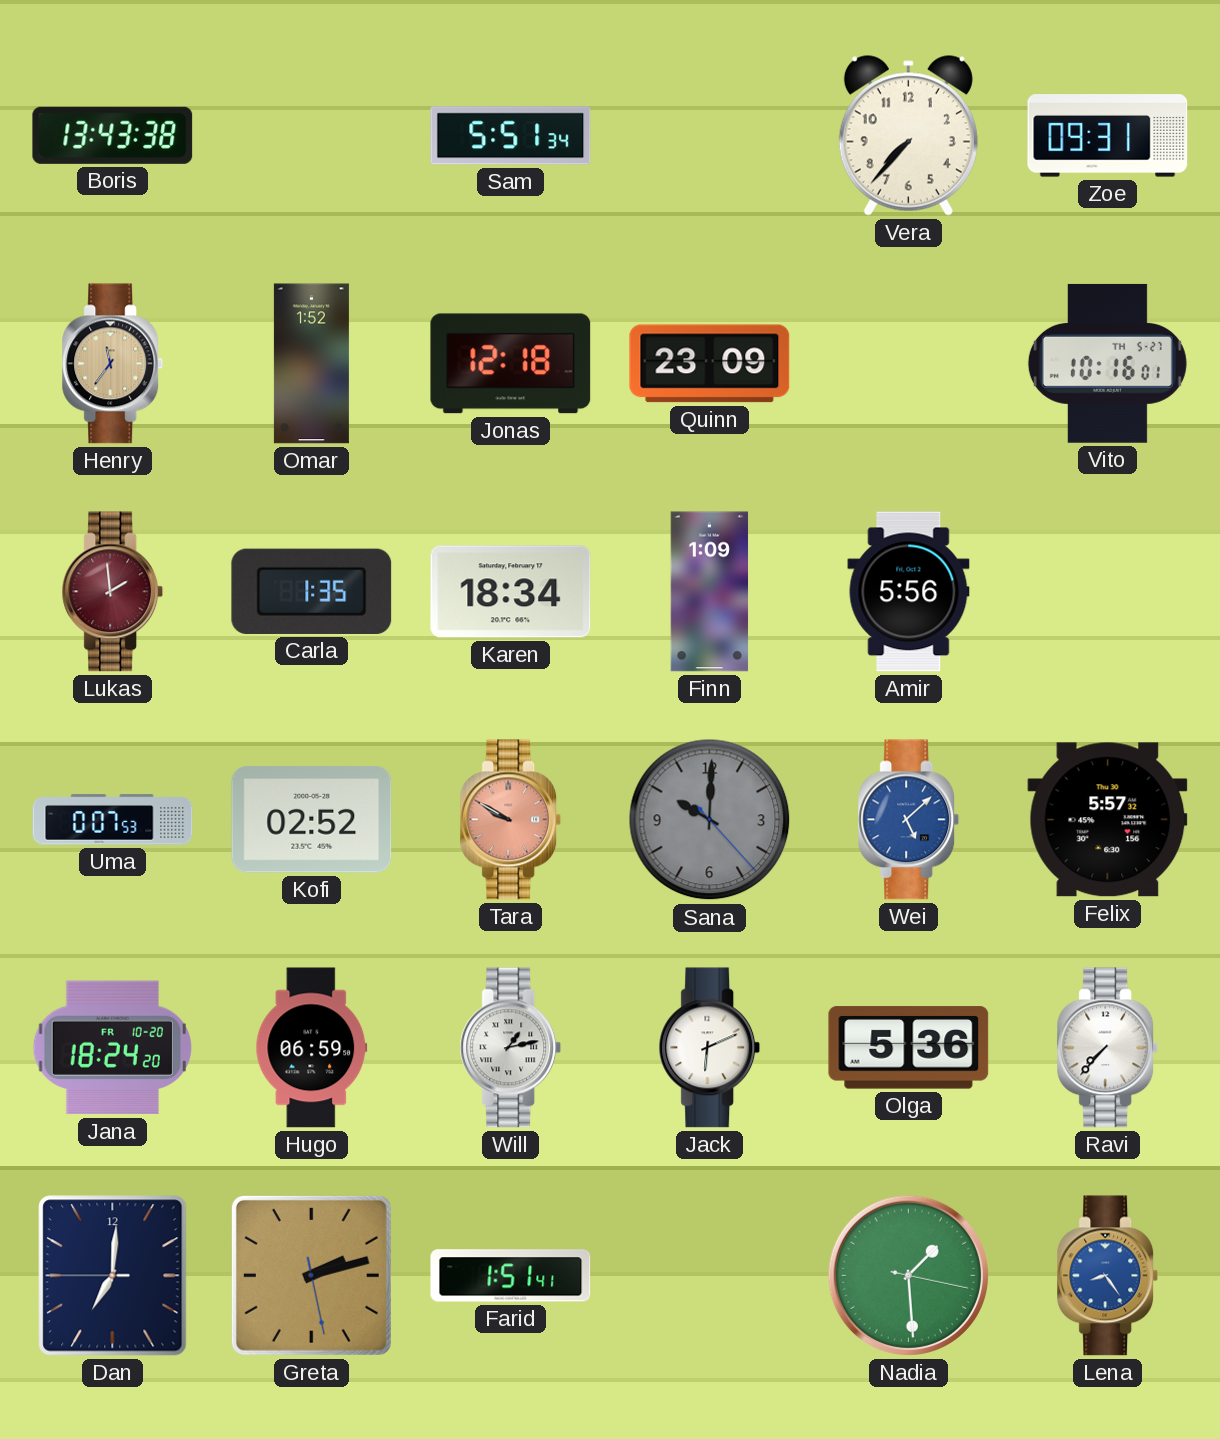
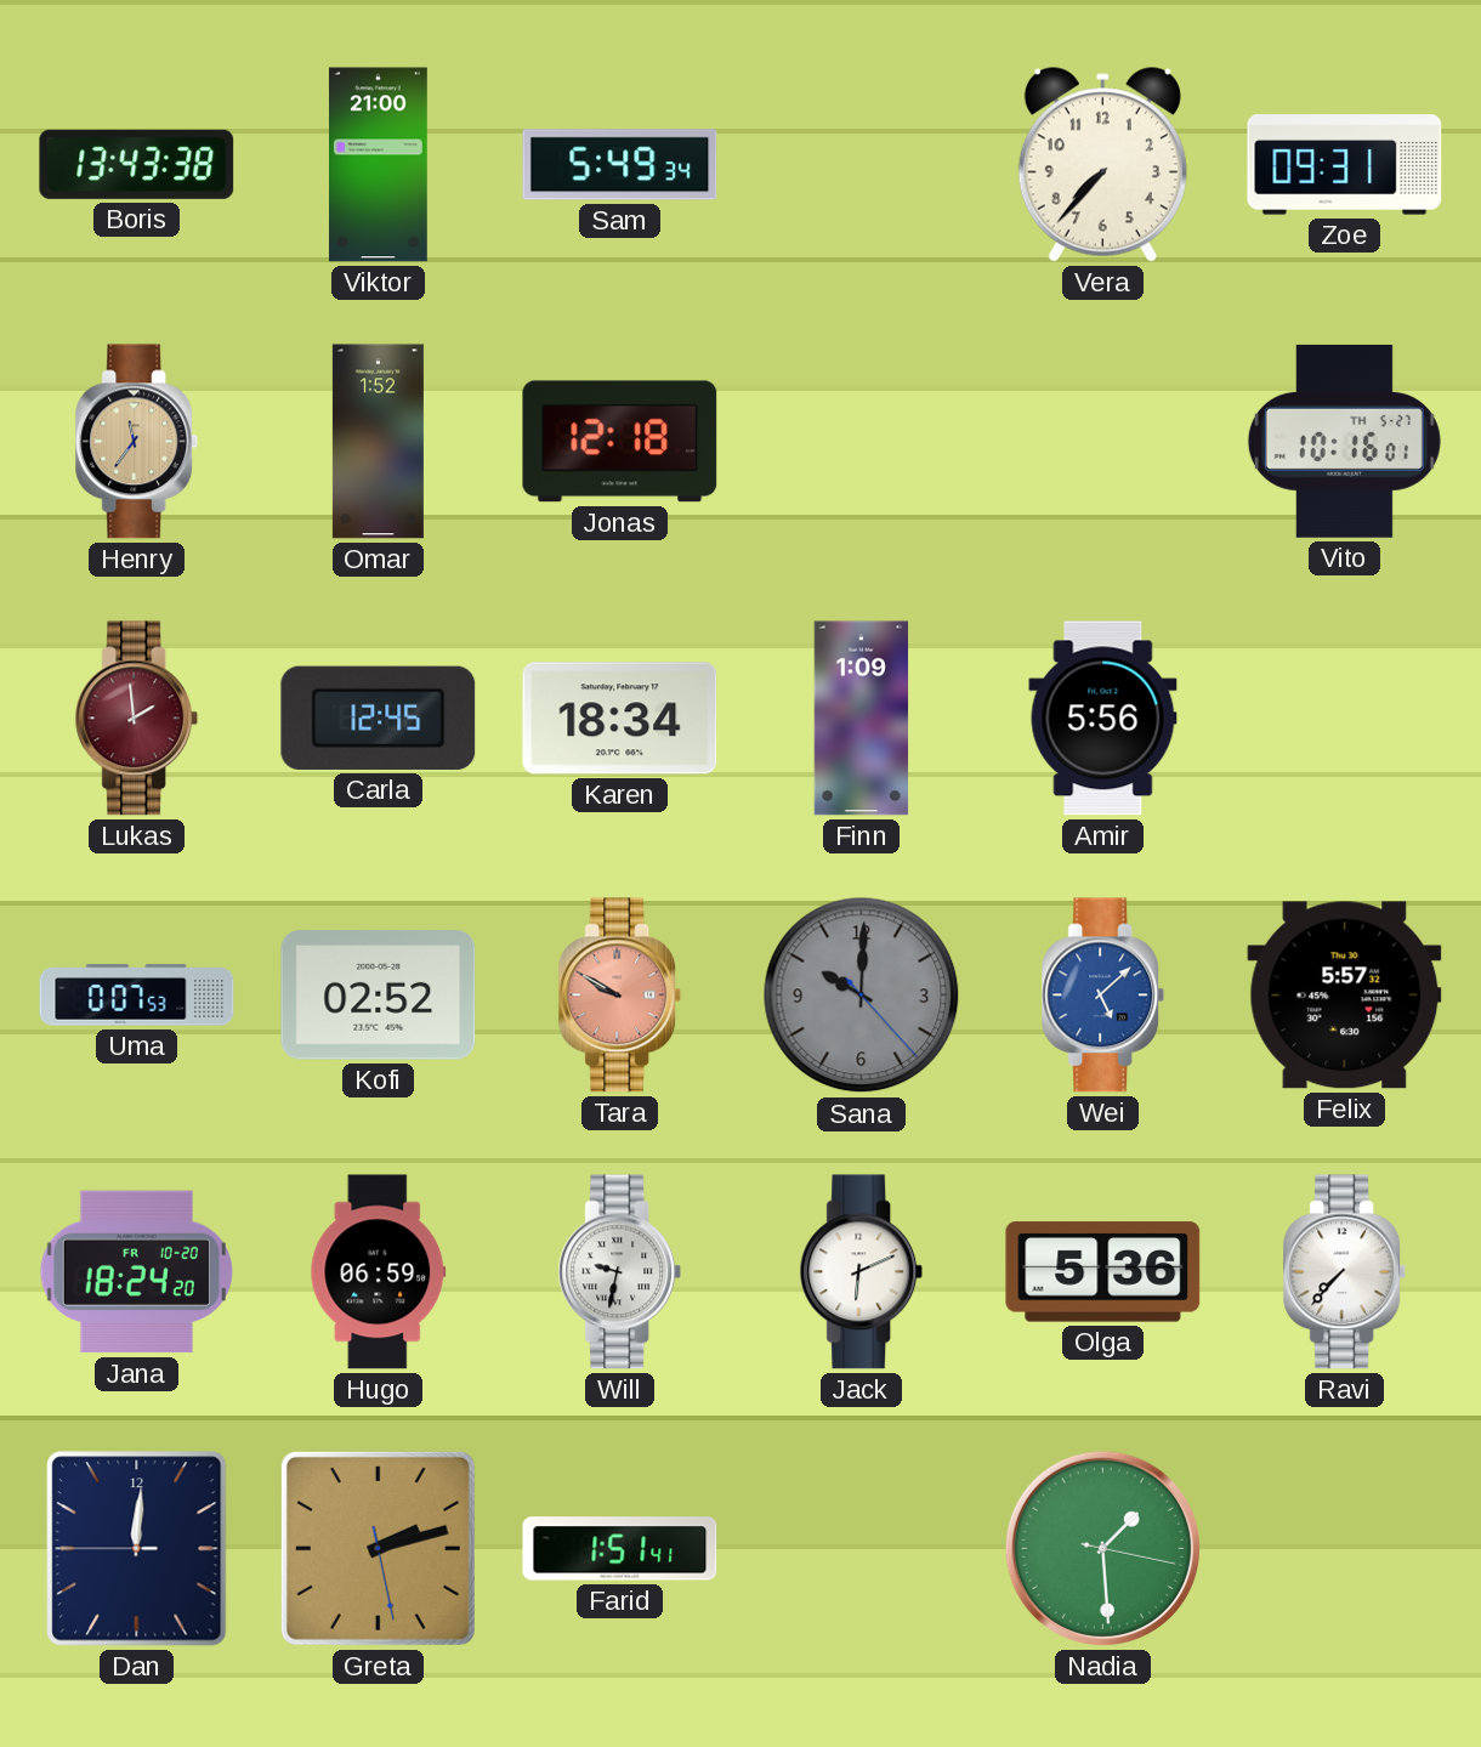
Viktor: none -> 21:00
Sam: 5:51 -> 5:49
Quinn: 23:09 -> none
Carla: 1:35 -> 12:45
Will: 1:13 -> 9:32
Dan: 7:00 -> 12:00
Lena: 8:24 -> none
